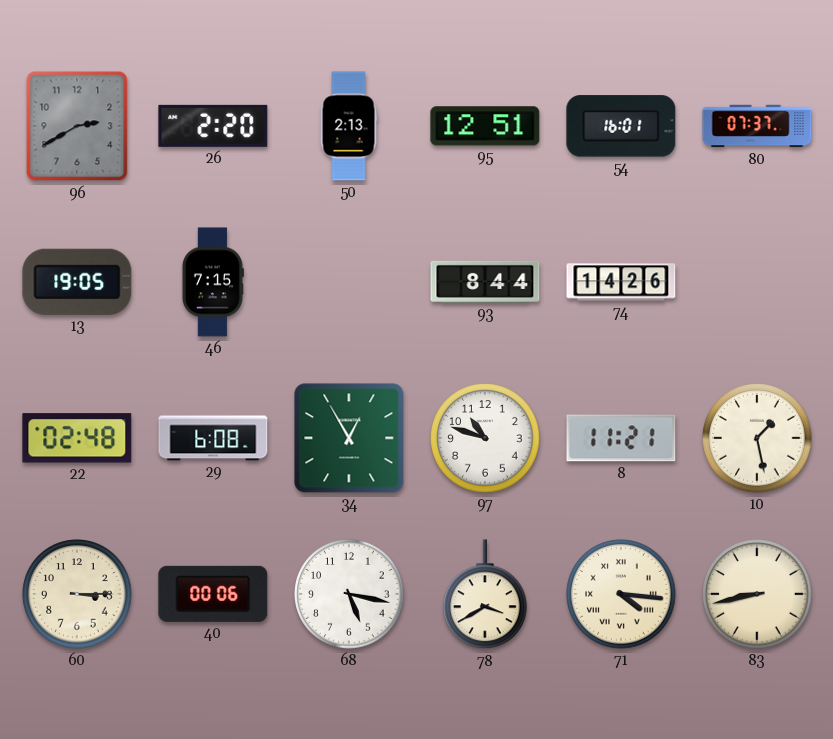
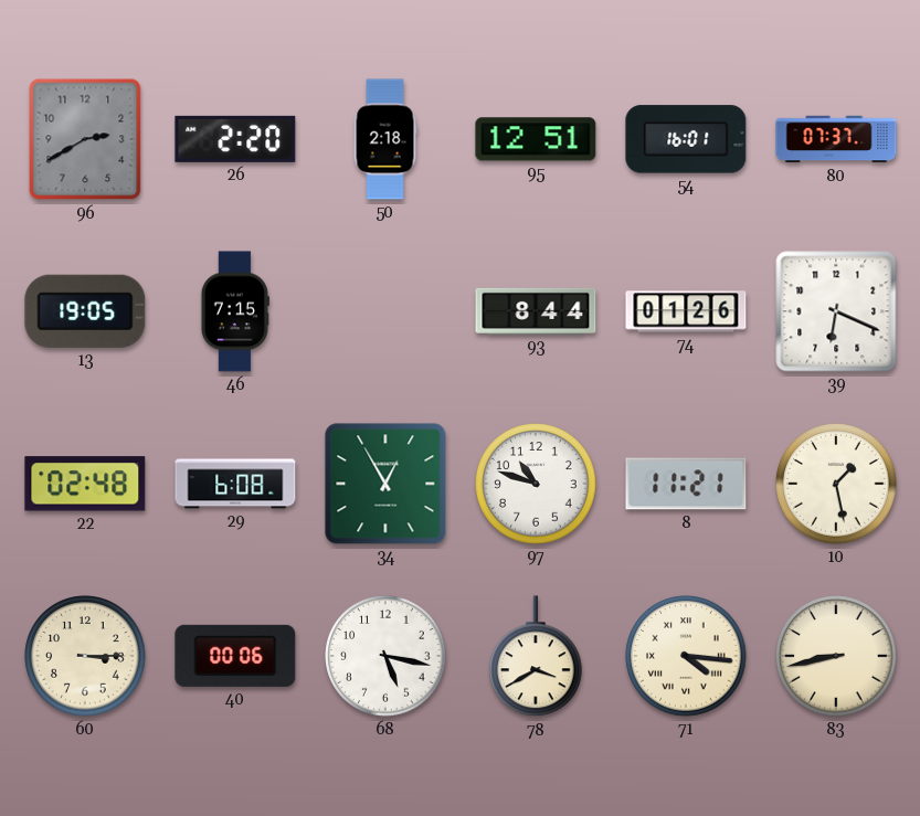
50: 2:13 -> 2:18
74: 14:26 -> 01:26
39: none -> 6:19
